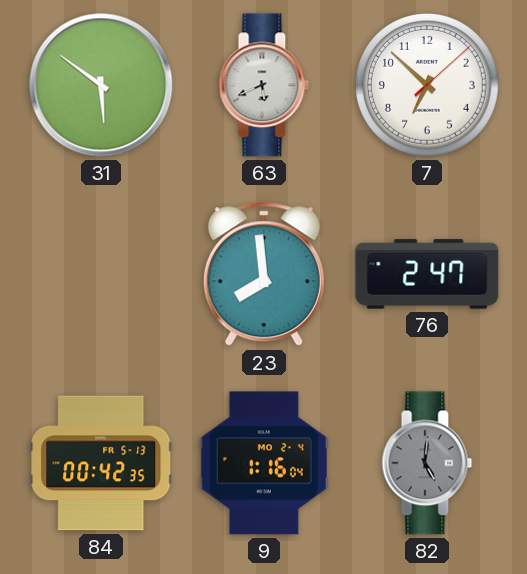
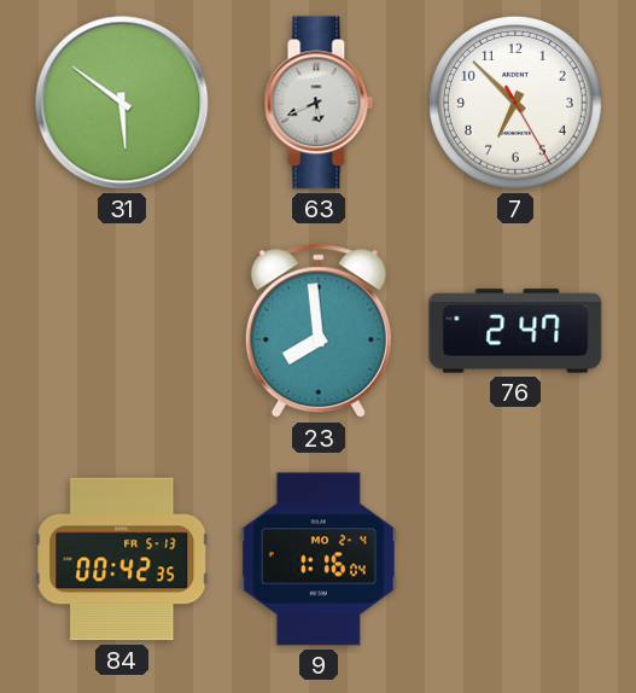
7: 6:52:08 -> 6:52:25
82: 5:01 -> none
